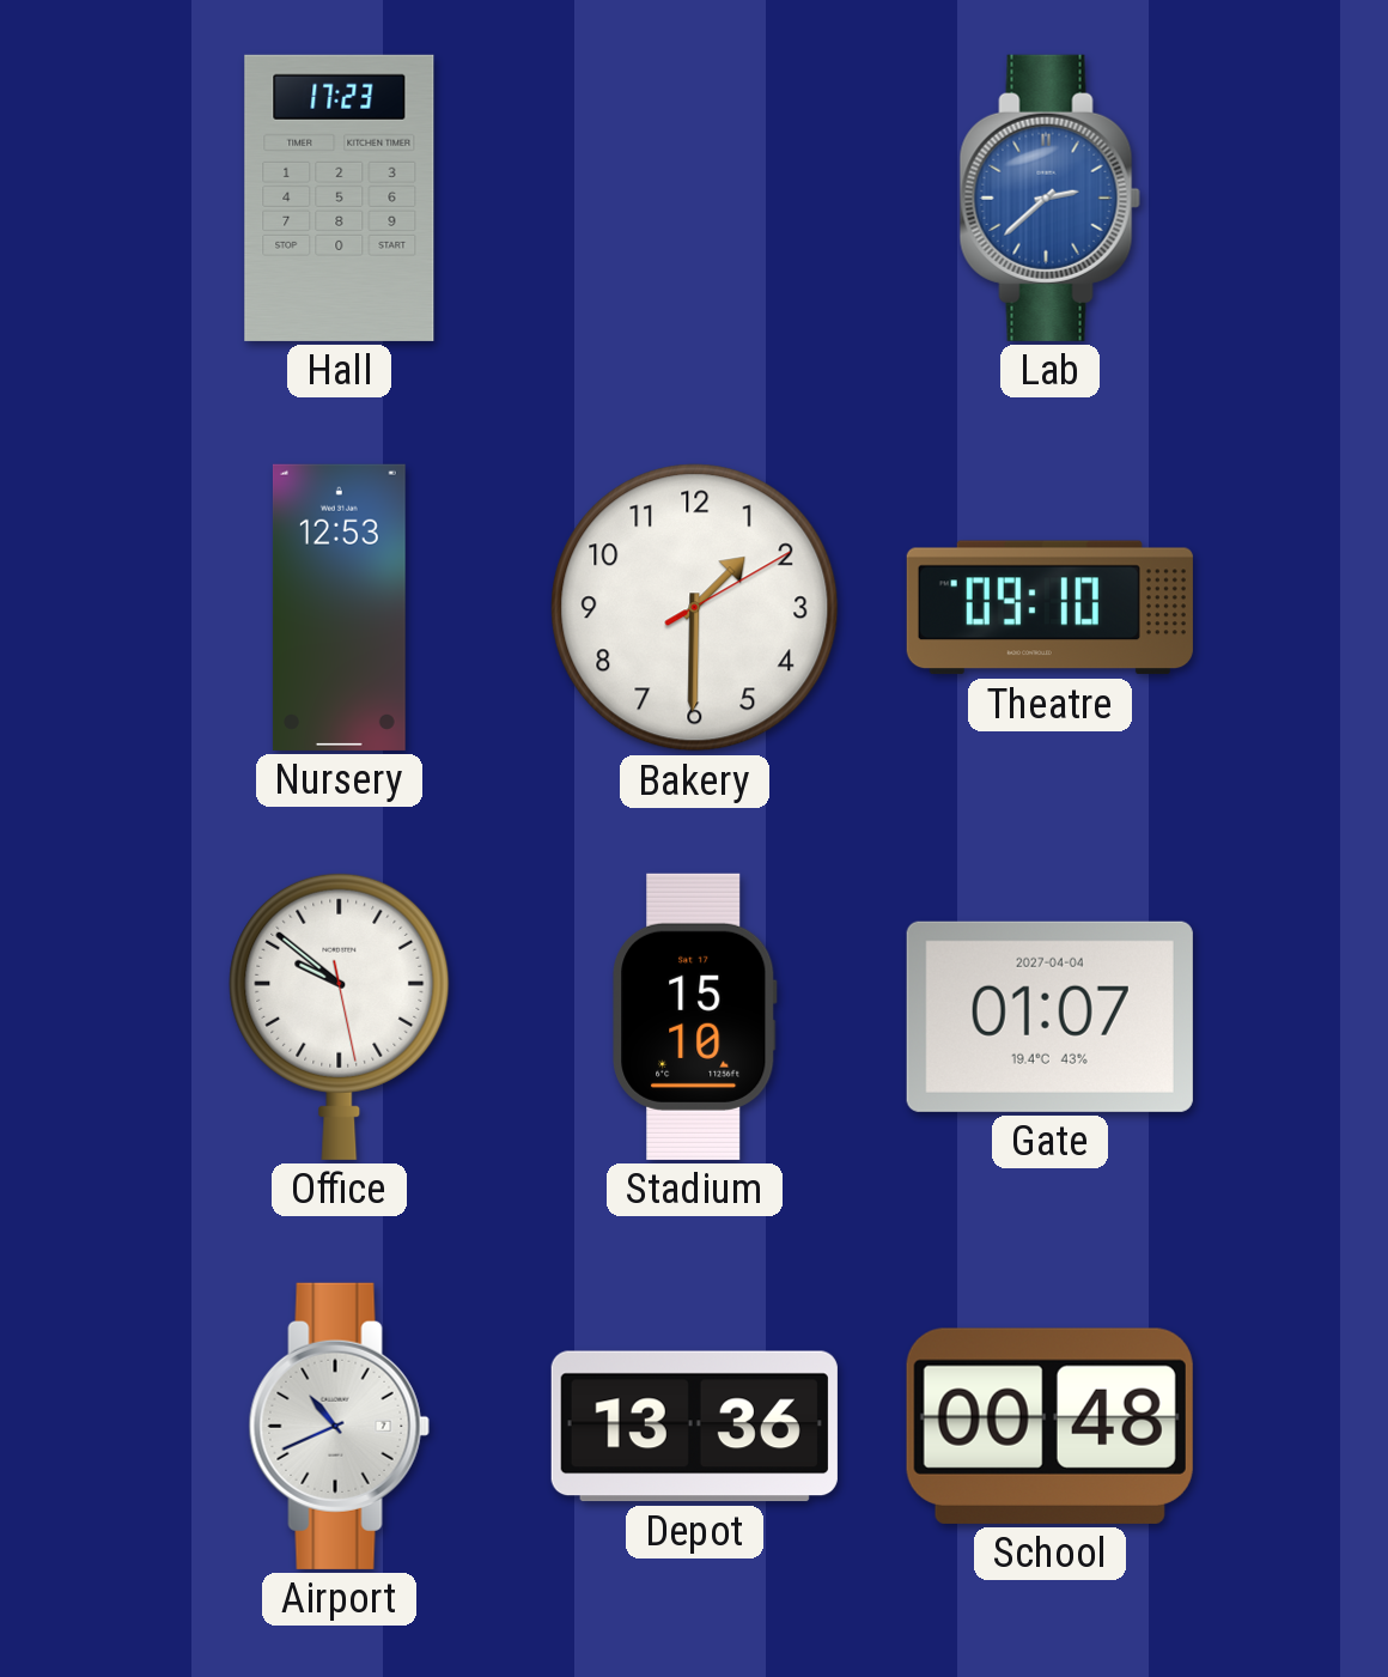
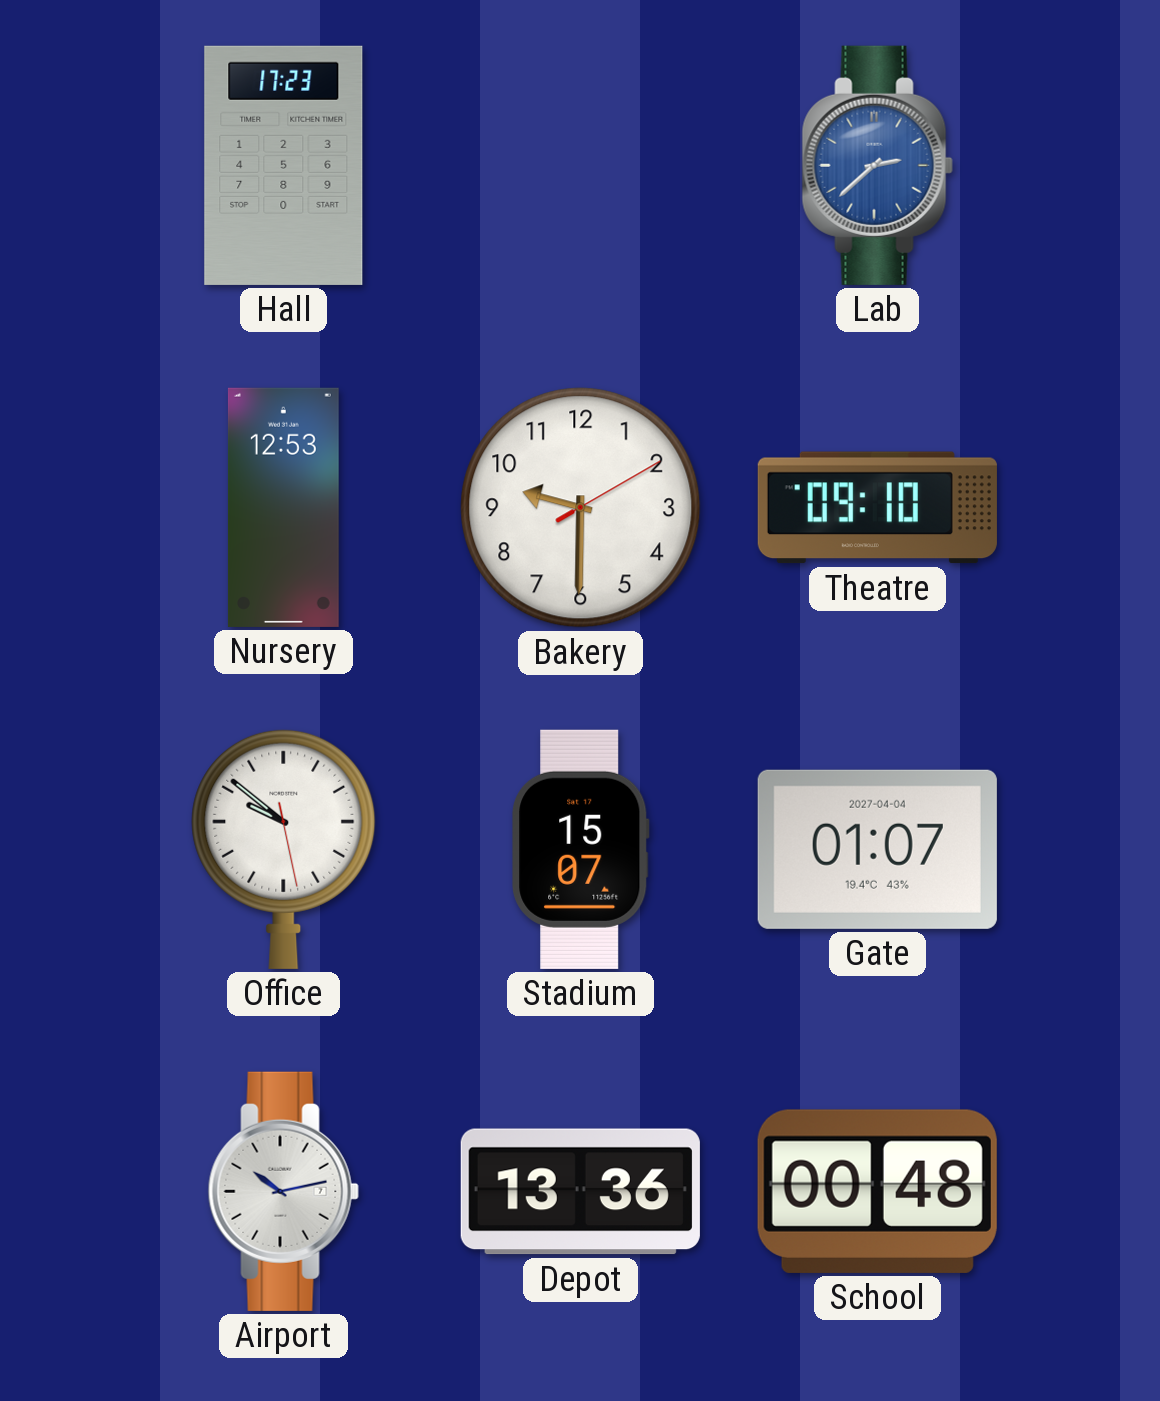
Bakery: 1:30 -> 9:30
Stadium: 15:10 -> 15:07
Airport: 10:41 -> 10:13
